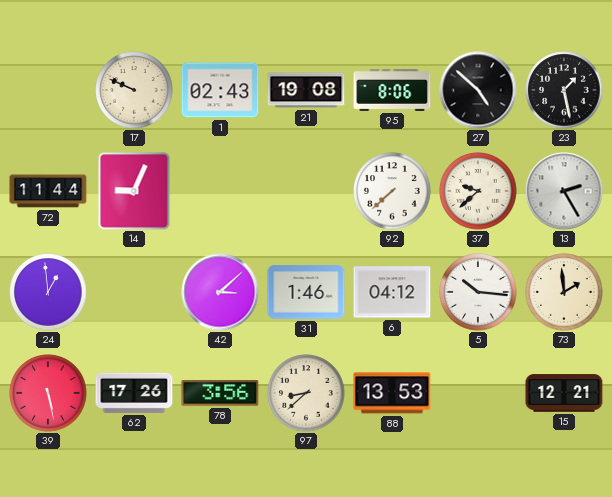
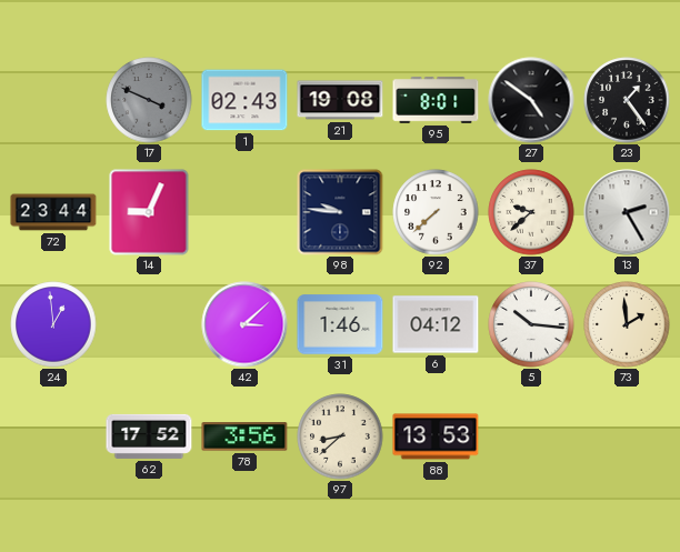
17: 9:49 -> 3:49
17 dial: cream -> grey
95: 8:06 -> 8:01
27: 4:52 -> 4:51
23: 1:28 -> 1:24
72: 11:44 -> 23:44
98: none -> 9:46
39: 5:28 -> none
62: 17:26 -> 17:52
15: 12:21 -> none
